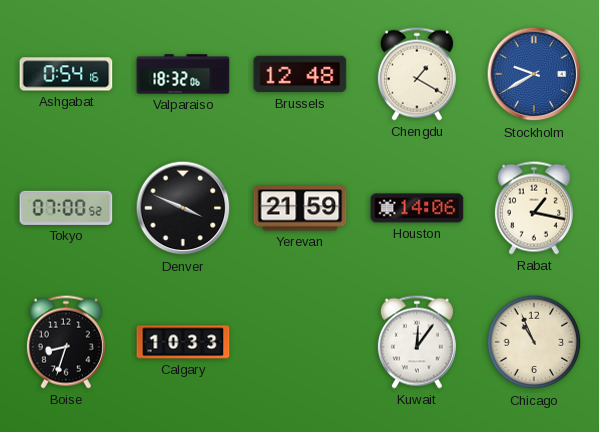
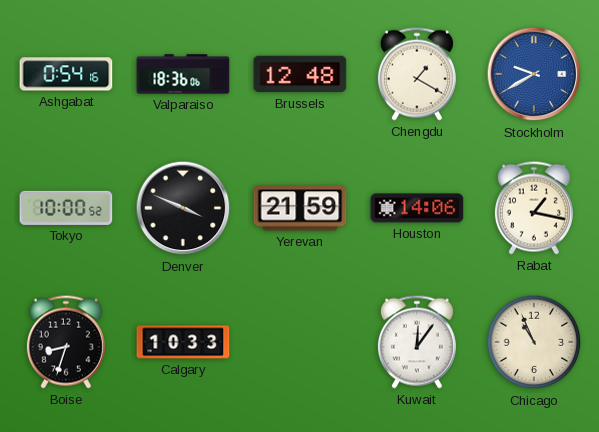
Valparaiso: 18:32 -> 18:36
Tokyo: 07:00 -> 10:00
